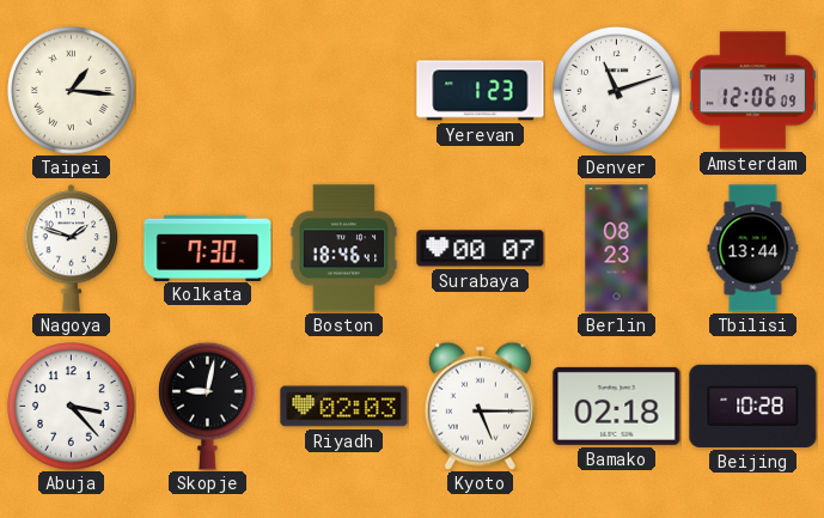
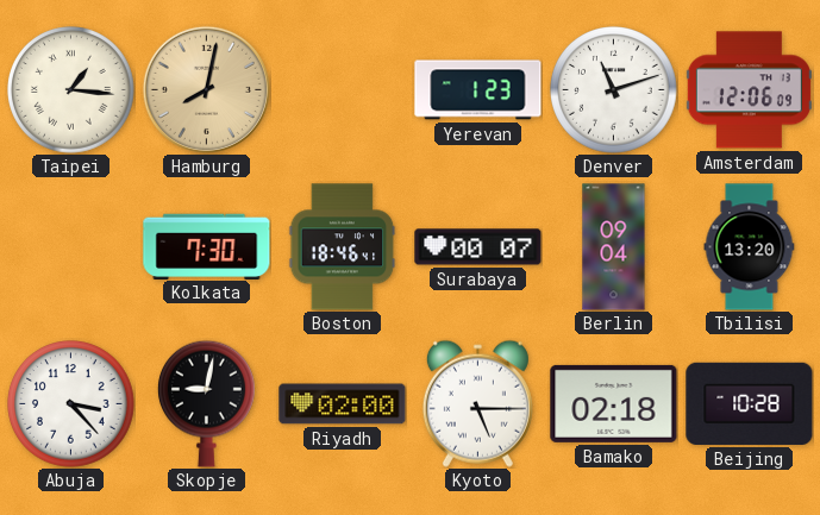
Hamburg: none -> 8:02
Nagoya: 1:48 -> none
Berlin: 08:23 -> 09:04
Tbilisi: 13:44 -> 13:20
Riyadh: 02:03 -> 02:00
